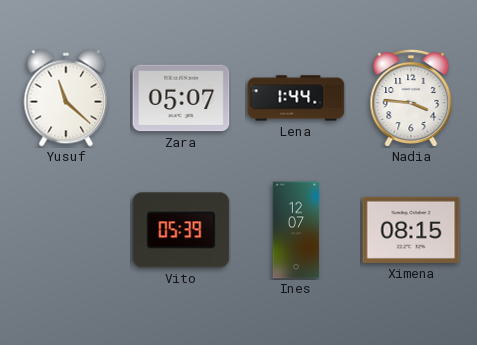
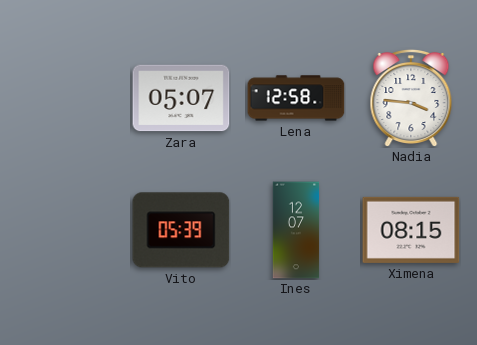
Yusuf: 11:22 -> none
Lena: 1:44 -> 12:58
